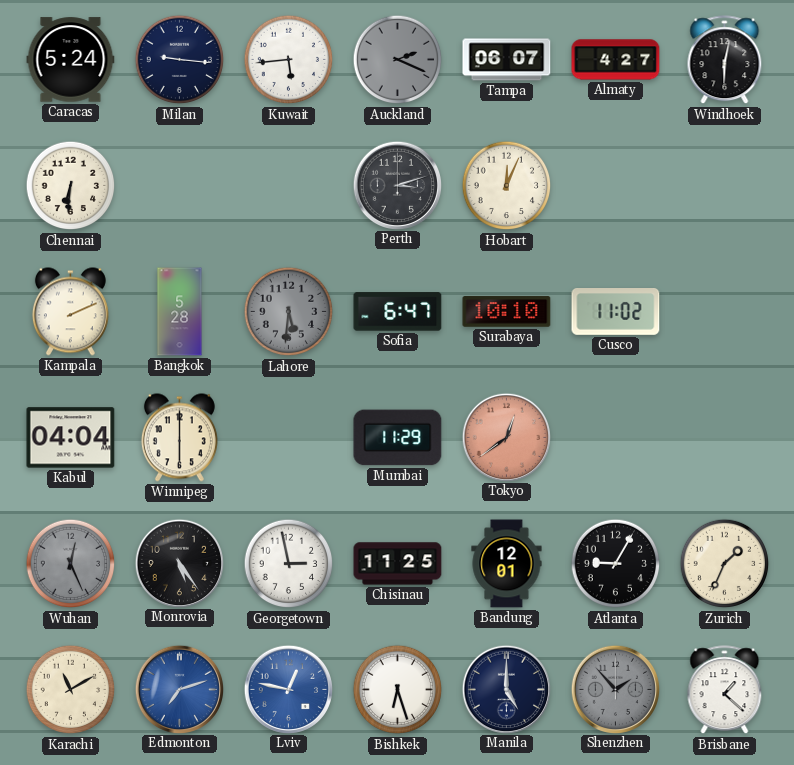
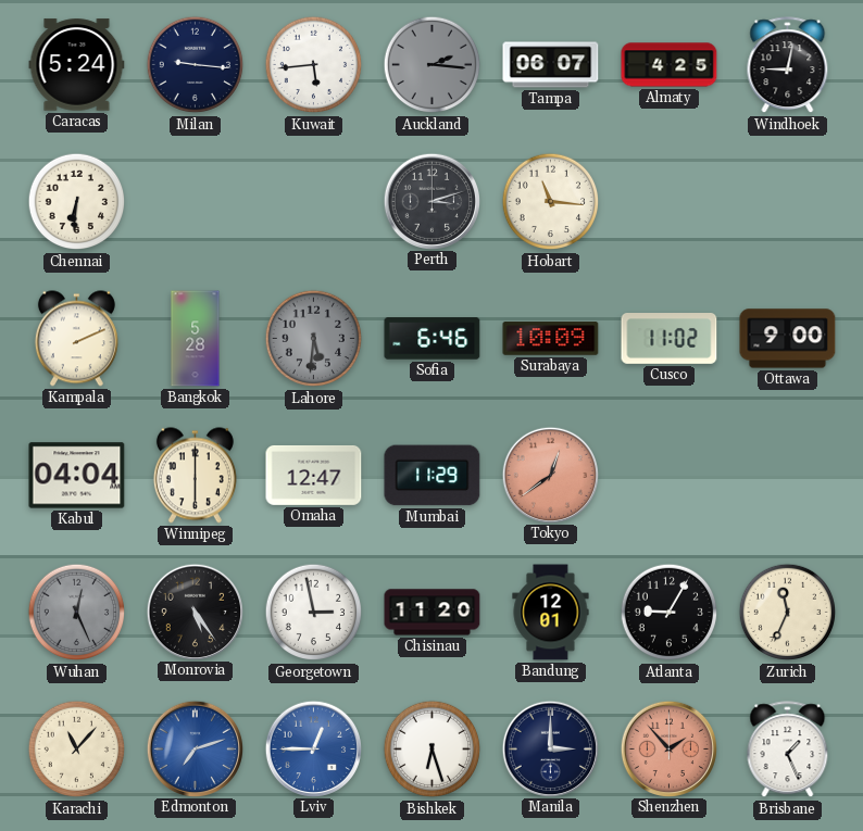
Auckland: 2:19 -> 2:16
Almaty: 4:27 -> 4:25
Windhoek: 6:02 -> 9:02
Hobart: 12:04 -> 11:16
Sofia: 6:47 -> 6:46
Surabaya: 10:10 -> 10:09
Ottawa: none -> 9:00
Omaha: none -> 12:47
Chisinau: 11:25 -> 11:20
Zurich: 1:34 -> 11:34
Karachi: 11:10 -> 11:07
Lviv: 12:47 -> 12:45
Manila: 5:00 -> 3:00
Shenzhen dial: grey -> salmon
Brisbane: 1:22 -> 1:26
